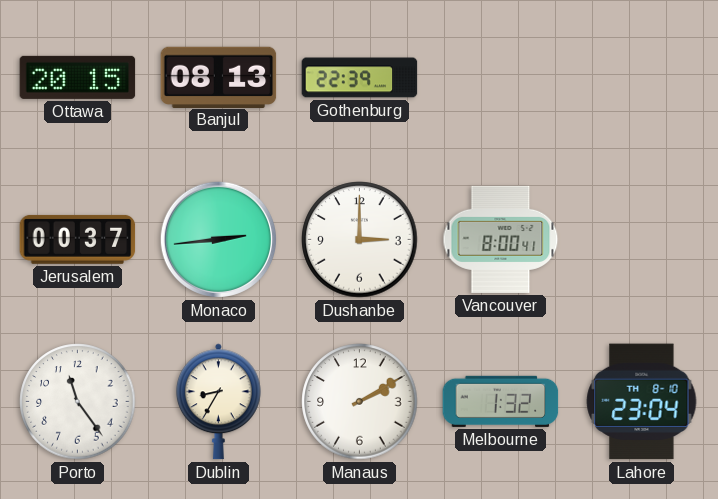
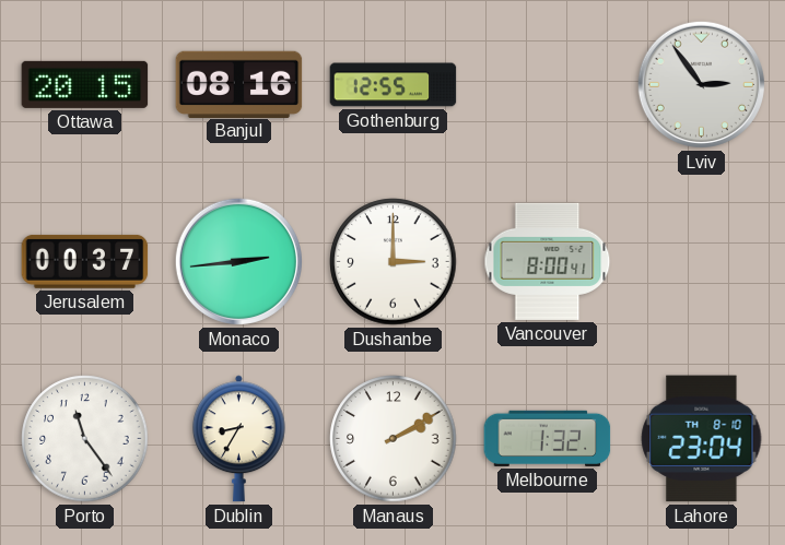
Banjul: 08:13 -> 08:16
Gothenburg: 22:39 -> 12:55
Lviv: none -> 2:54
